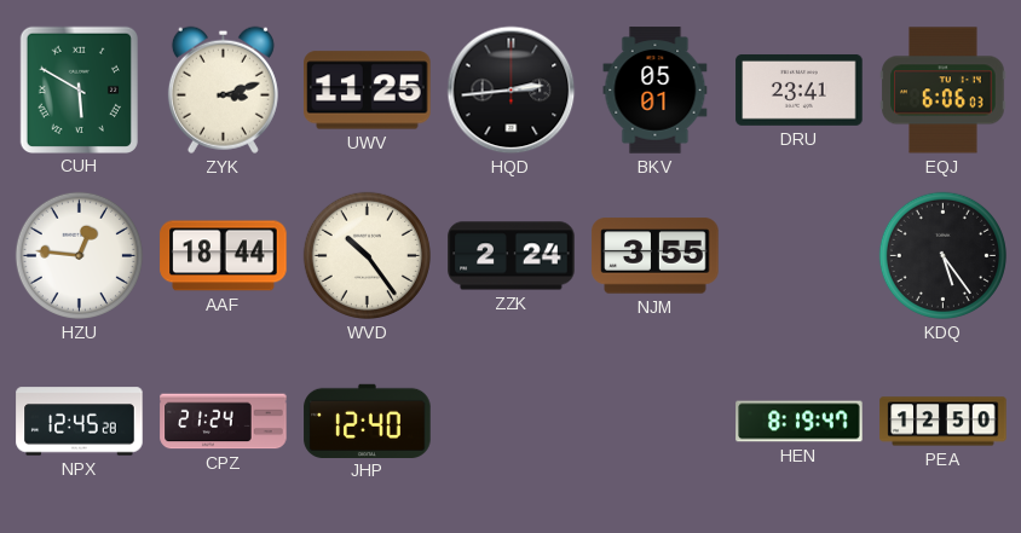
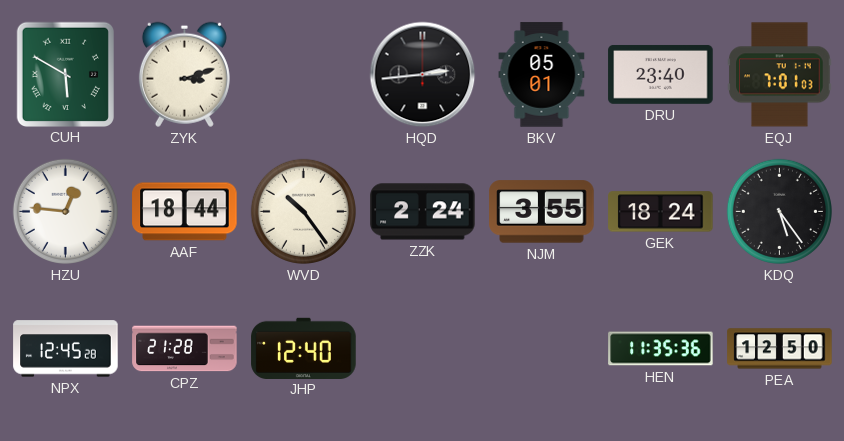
UWV: 11:25 -> none
DRU: 23:41 -> 23:40
EQJ: 6:06 -> 7:01
GEK: none -> 18:24
CPZ: 21:24 -> 21:28
HEN: 8:19 -> 11:35
